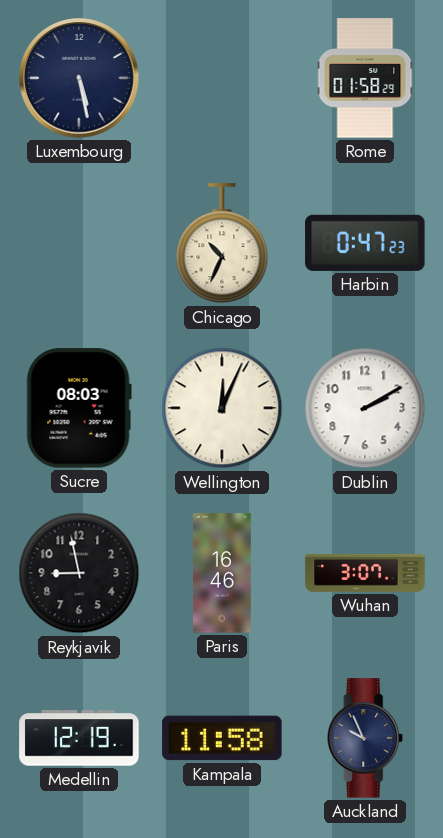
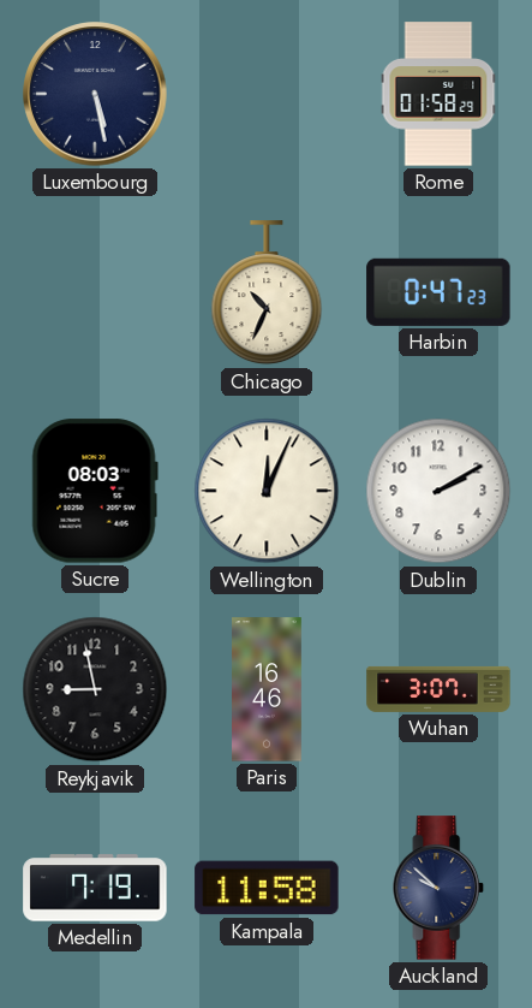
Medellin: 12:19 -> 7:19
Auckland: 9:56 -> 9:52
